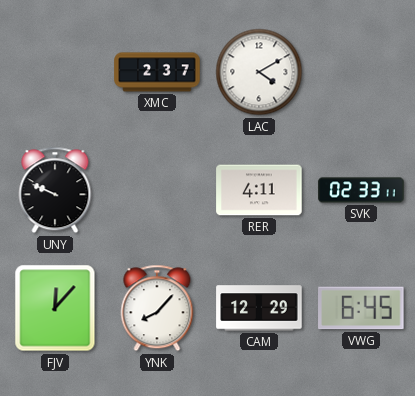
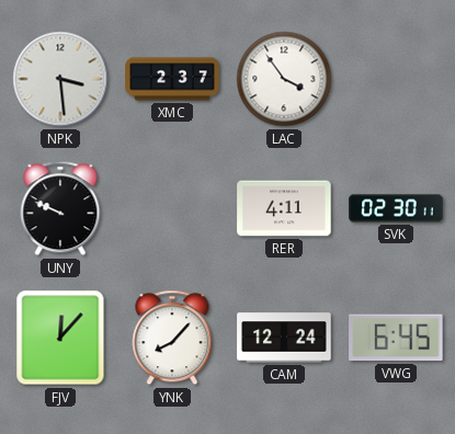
NPK: none -> 3:29
LAC: 4:10 -> 3:54
SVK: 02:33 -> 02:30
CAM: 12:29 -> 12:24
